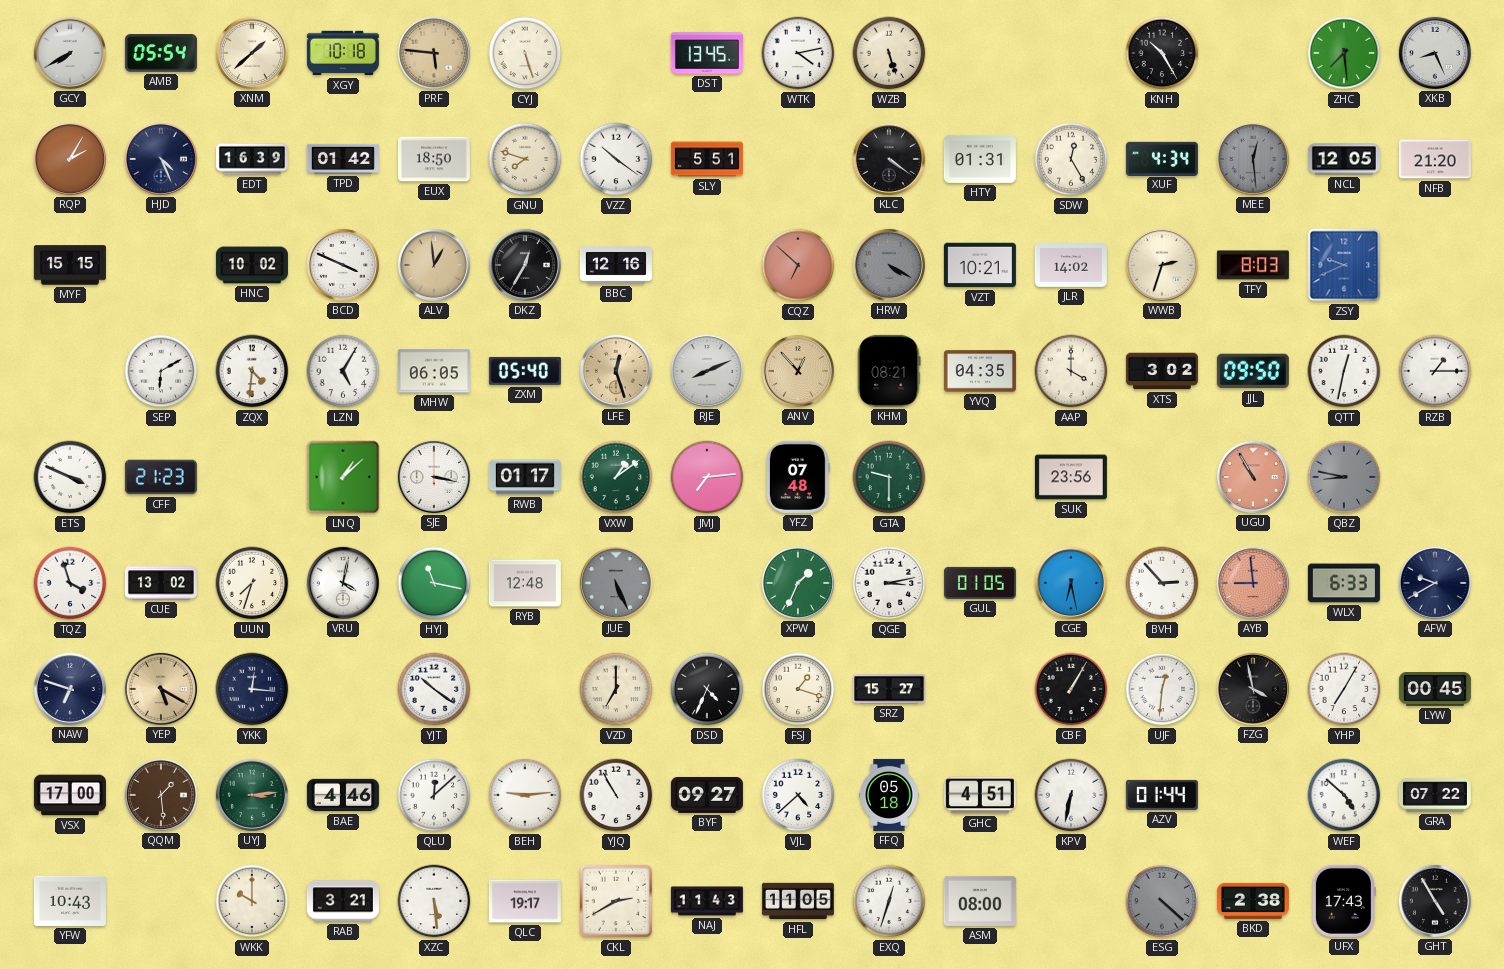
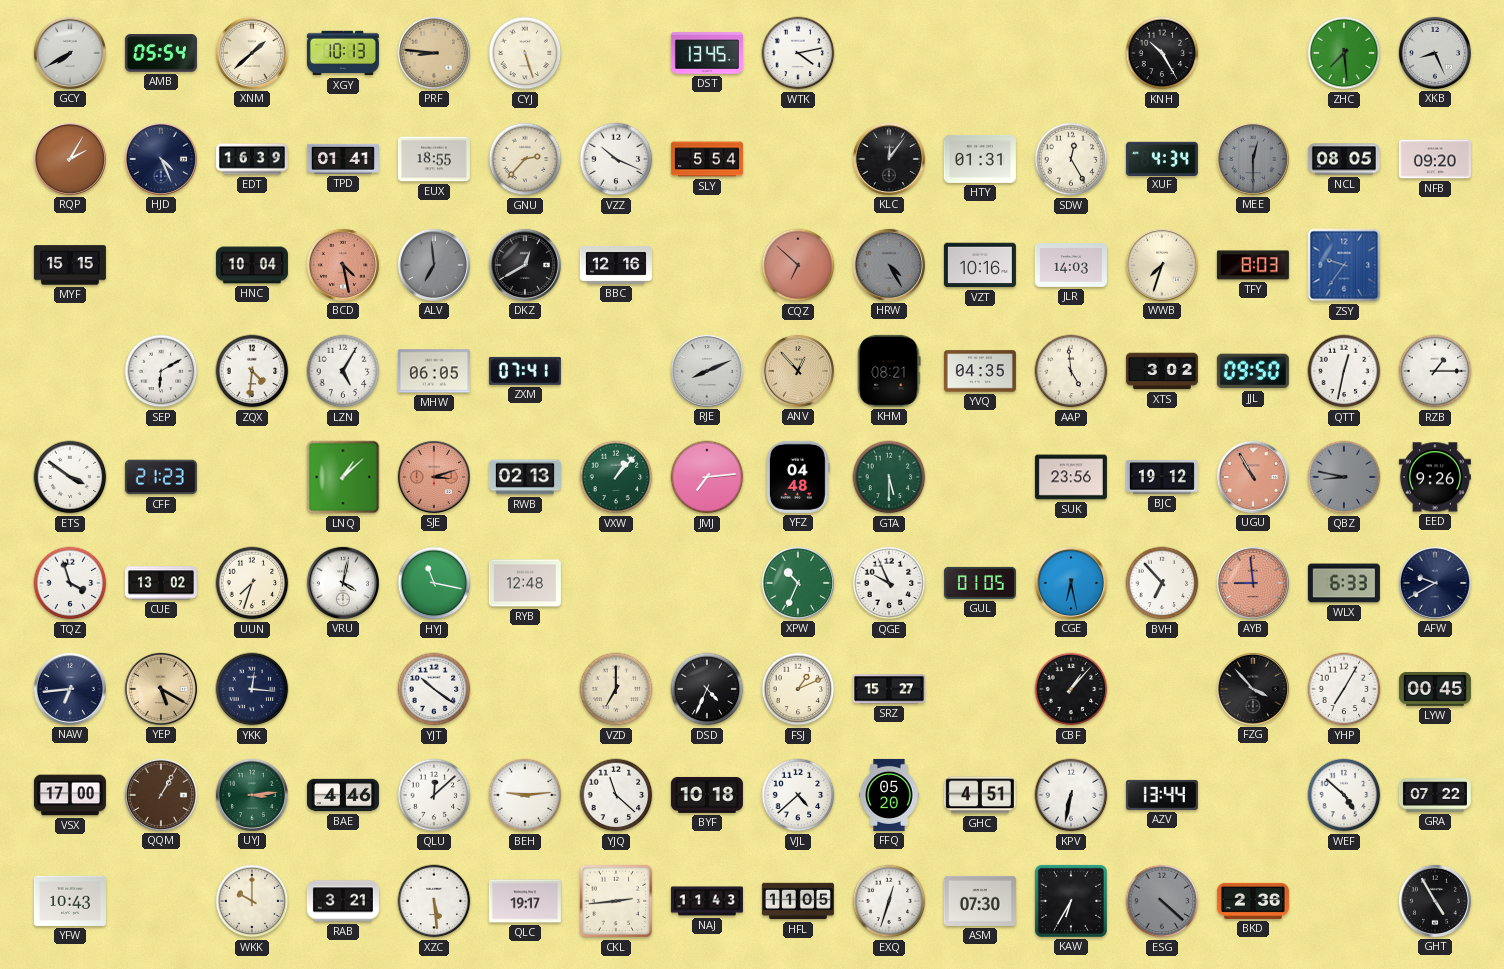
XGY: 10:18 -> 10:13
PRF: 5:46 -> 8:46
WZB: 5:27 -> none
TPD: 01:42 -> 01:41
EUX: 18:50 -> 18:55
GNU: 7:48 -> 2:37
VZZ: 10:21 -> 10:19
SLY: 5:51 -> 5:54
KLC: 4:21 -> 12:06
MEE: 12:29 -> 12:30
NCL: 12:05 -> 08:05
NFB: 21:20 -> 09:20
HNC: 10:02 -> 10:04
BCD: 3:49 -> 4:28
BCD dial: white -> salmon
ALV: 12:59 -> 6:59
ALV dial: champagne -> grey
DKZ: 12:35 -> 12:40
HRW: 4:20 -> 4:25
VZT: 10:21 -> 10:16
JLR: 14:02 -> 14:03
WWB: 2:33 -> 7:33
ZSY: 9:41 -> 9:36
ZXM: 05:40 -> 07:41
LFE: 12:27 -> none
AAP: 4:00 -> 4:59
ETS: 3:49 -> 3:51
SJE: 3:17 -> 3:12
SJE dial: white -> salmon
RWB: 01:17 -> 02:13
VXW: 1:09 -> 1:07
YFZ: 07:48 -> 04:48
GTA: 9:30 -> 5:30
BJC: none -> 19:12
EED: none -> 9:26
JUE: 5:26 -> none
XPW: 1:34 -> 10:34
QGE: 3:13 -> 9:56
BVH: 2:53 -> 6:53
NAW: 6:48 -> 6:44
FSJ: 1:18 -> 1:11
CBF: 1:05 -> 1:07
UJF: 12:31 -> none
FZG: 3:58 -> 3:53
QQM: 1:29 -> 1:05
YJQ: 10:55 -> 11:22
BYF: 09:27 -> 10:18
FFQ: 05:18 -> 05:20
AZV: 01:44 -> 13:44
CKL: 2:40 -> 2:44
ASM: 08:00 -> 07:30
KAW: none -> 6:35
BKD: 2:38 -> 2:36
UFX: 17:43 -> none
